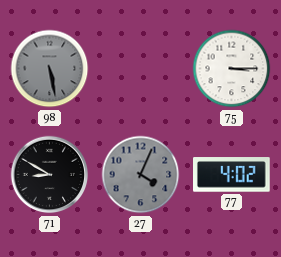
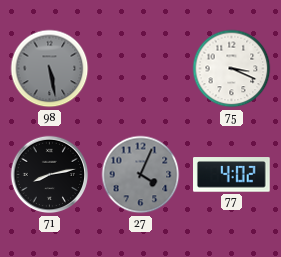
75: 3:15 -> 3:19
71: 8:50 -> 8:13
